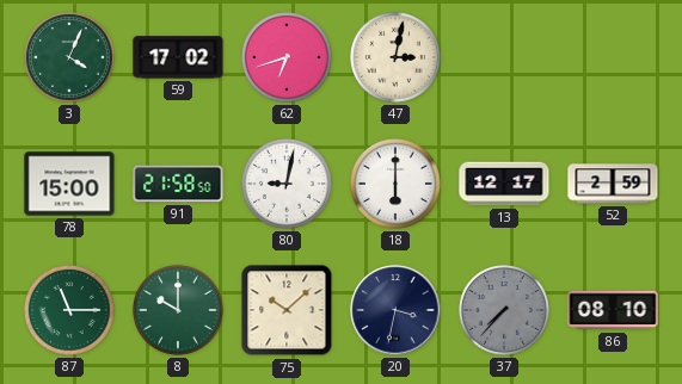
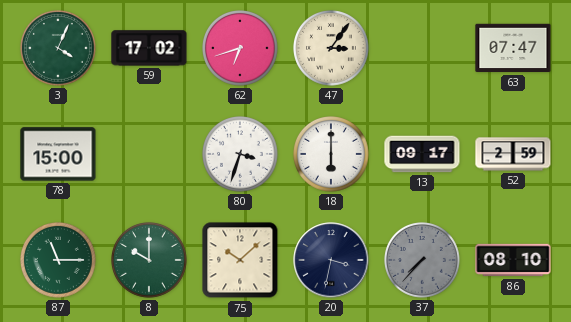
47: 3:02 -> 3:06
63: none -> 07:47
91: 21:58 -> none
80: 9:02 -> 3:33
13: 12:17 -> 09:17
